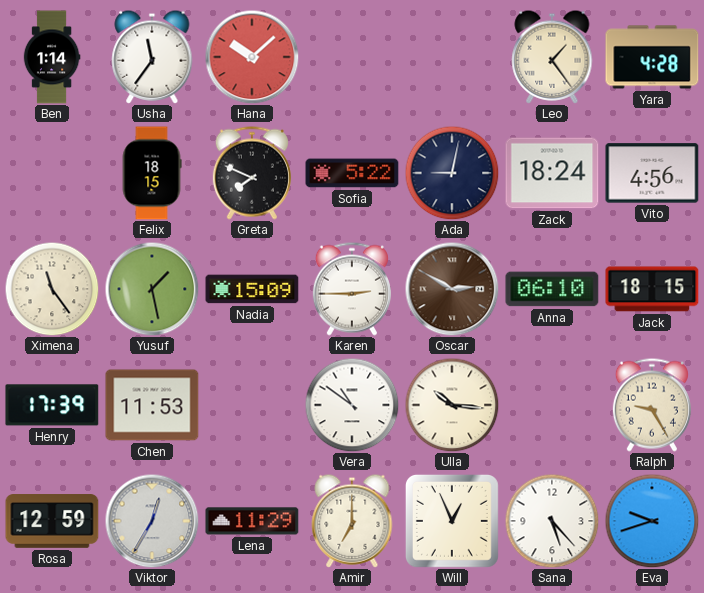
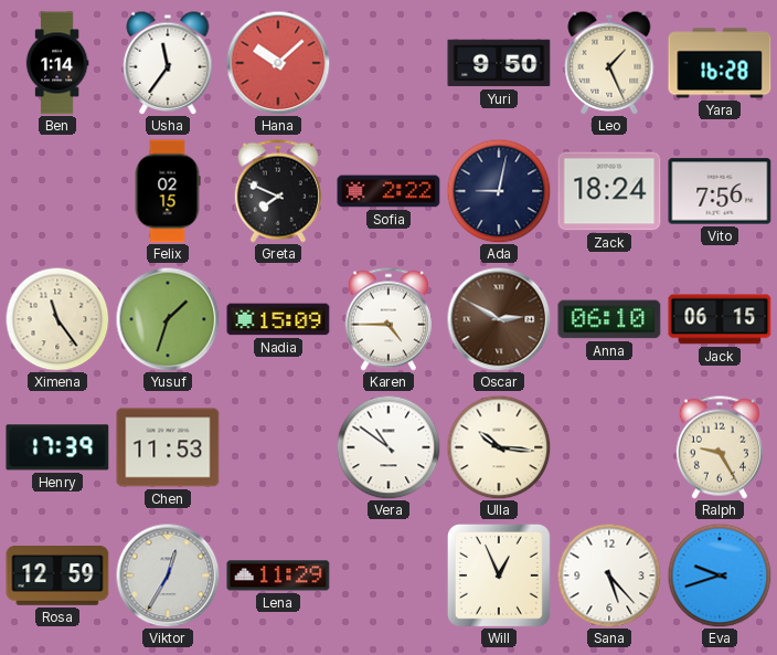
Yuri: none -> 9:50
Leo: 1:24 -> 1:26
Yara: 4:28 -> 16:28
Felix: 18:15 -> 02:15
Sofia: 5:22 -> 2:22
Vito: 4:56 -> 7:56
Yusuf: 1:28 -> 1:33
Karen: 2:45 -> 4:45
Jack: 18:15 -> 06:15
Amir: 7:00 -> none
